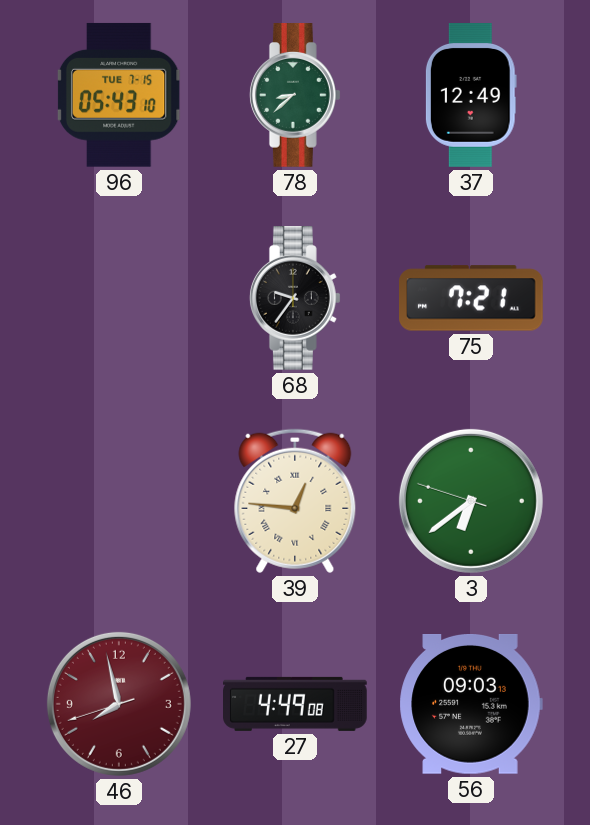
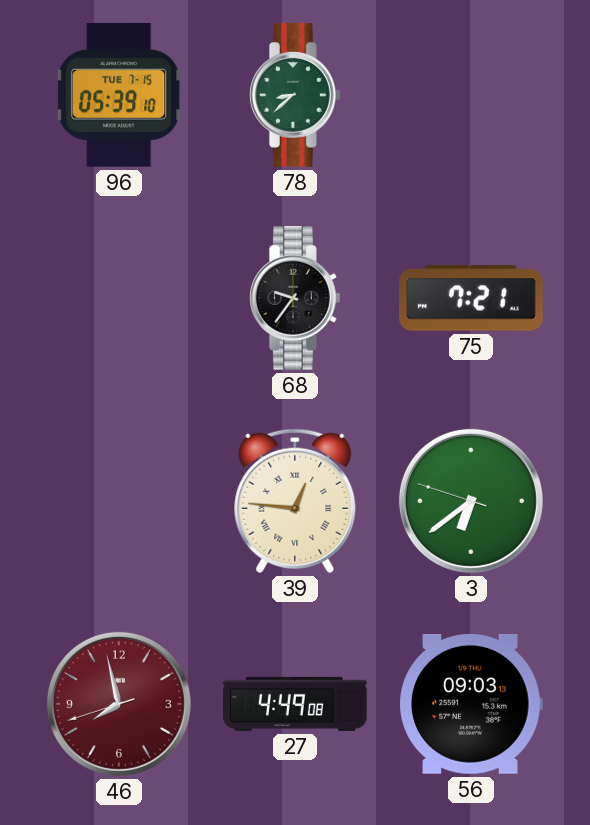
96: 05:43 -> 05:39
37: 12:49 -> none
